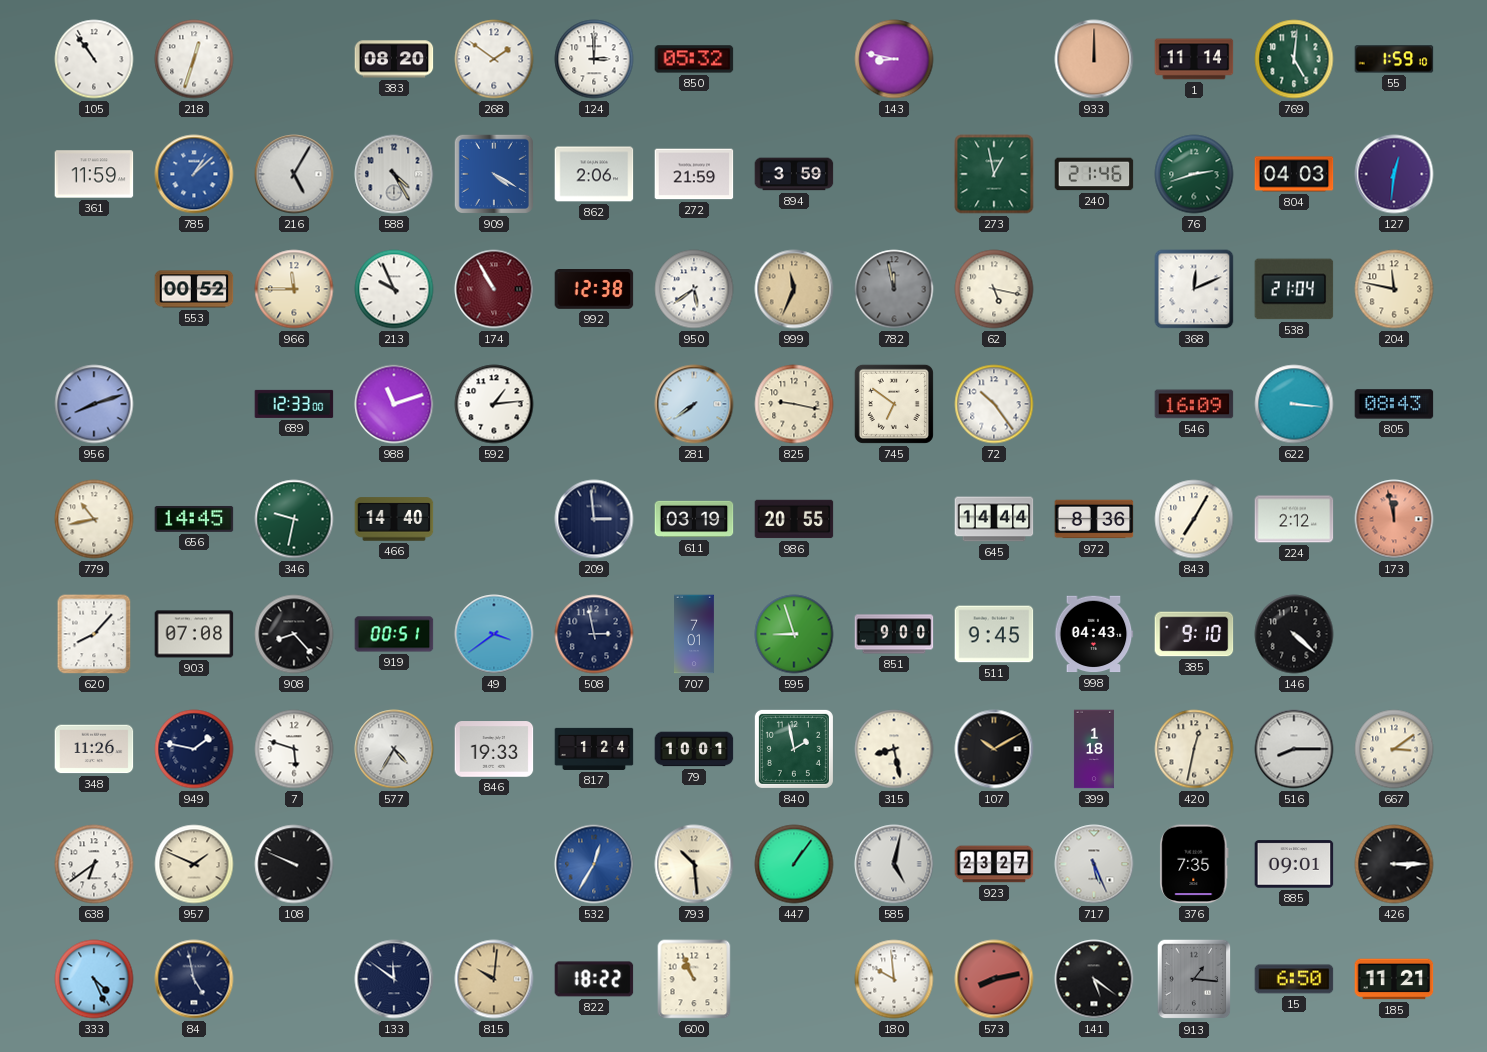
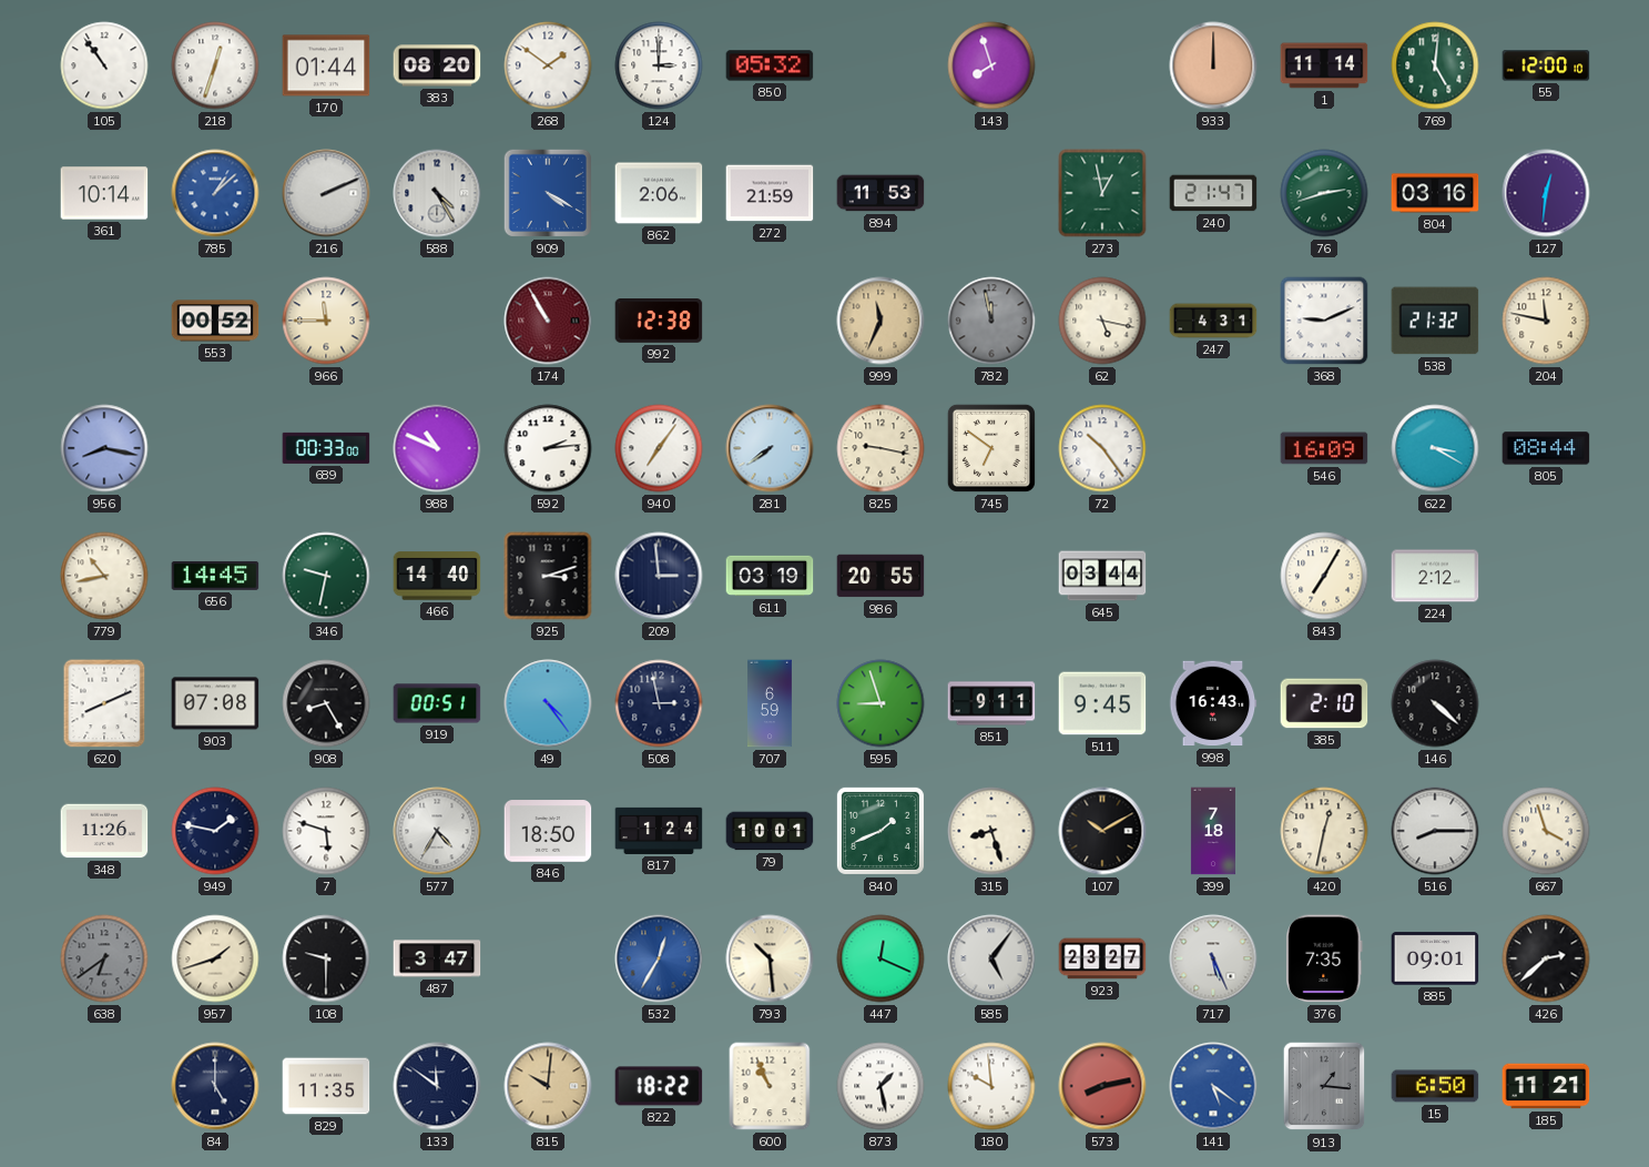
170: none -> 01:44
143: 8:47 -> 7:57
55: 1:59 -> 12:00
361: 11:59 -> 10:14
216: 5:05 -> 2:11
894: 3:59 -> 11:53
240: 21:46 -> 21:47
804: 04:03 -> 03:16
213: 9:56 -> none
950: 5:39 -> none
247: none -> 4:31
368: 12:11 -> 9:11
538: 21:04 -> 21:32
956: 8:12 -> 8:17
689: 12:33 -> 00:33
988: 11:12 -> 10:49
592: 1:14 -> 2:14
940: none -> 7:06
622: 3:16 -> 3:20
805: 08:43 -> 08:44
925: none -> 3:12
645: 14:44 -> 03:44
972: 8:36 -> none
173: 11:58 -> none
620: 8:07 -> 8:11
908: 8:23 -> 8:25
49: 3:39 -> 4:24
707: 7:01 -> 6:59
851: 9:00 -> 9:11
998: 04:43 -> 16:43
385: 9:10 -> 2:10
846: 19:33 -> 18:50
840: 1:58 -> 1:41
315: 8:28 -> 8:27
399: 1:18 -> 7:18
667: 3:09 -> 3:57
638 dial: white -> grey
957: 1:49 -> 1:42
108: 9:49 -> 9:30
487: none -> 3:47
447: 1:06 -> 12:19
585: 5:02 -> 5:06
426: 3:15 -> 2:38
333: 4:26 -> none
84: 4:58 -> 5:00
829: none -> 11:35
873: none -> 1:28
141 dial: black -> blue
